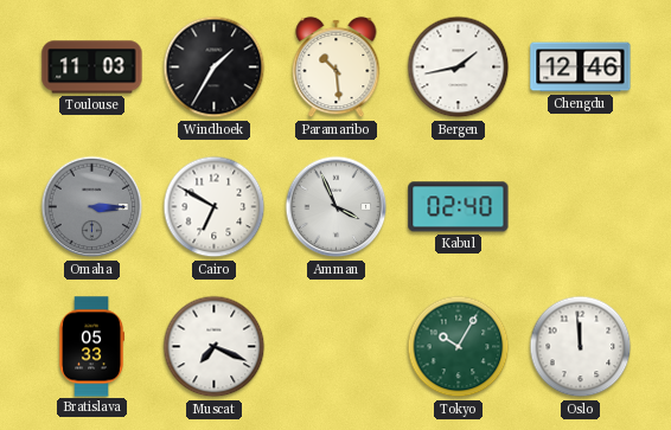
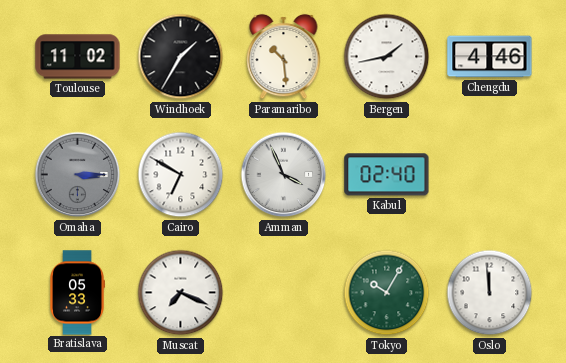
Toulouse: 11:03 -> 11:02
Chengdu: 12:46 -> 4:46
